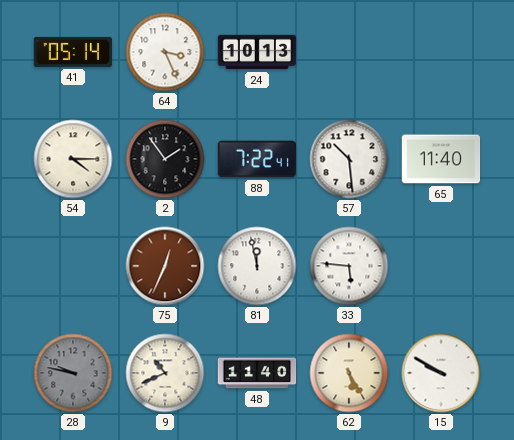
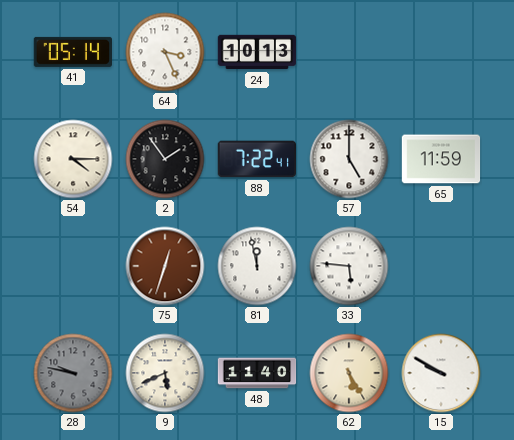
57: 10:29 -> 5:00
65: 11:40 -> 11:59
75: 12:34 -> 12:33
9: 10:41 -> 5:41
